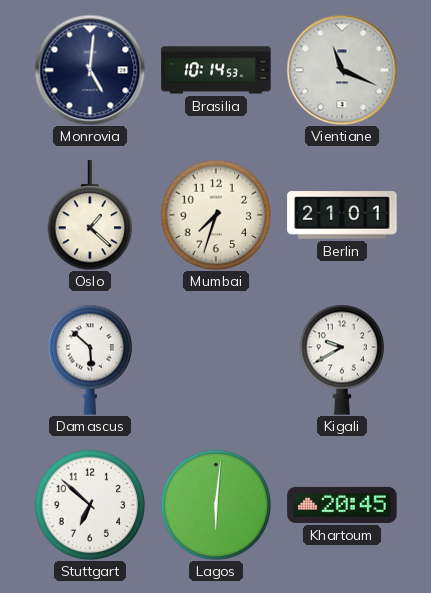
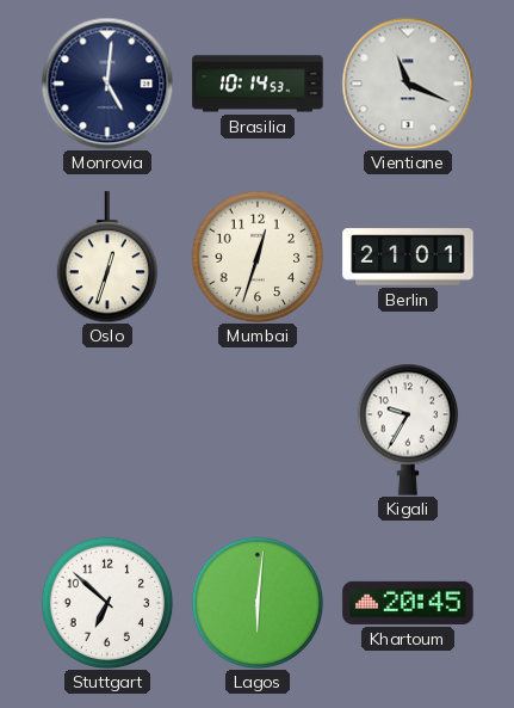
Oslo: 1:22 -> 12:33
Mumbai: 7:33 -> 12:33
Damascus: 5:52 -> none
Kigali: 9:40 -> 9:35
